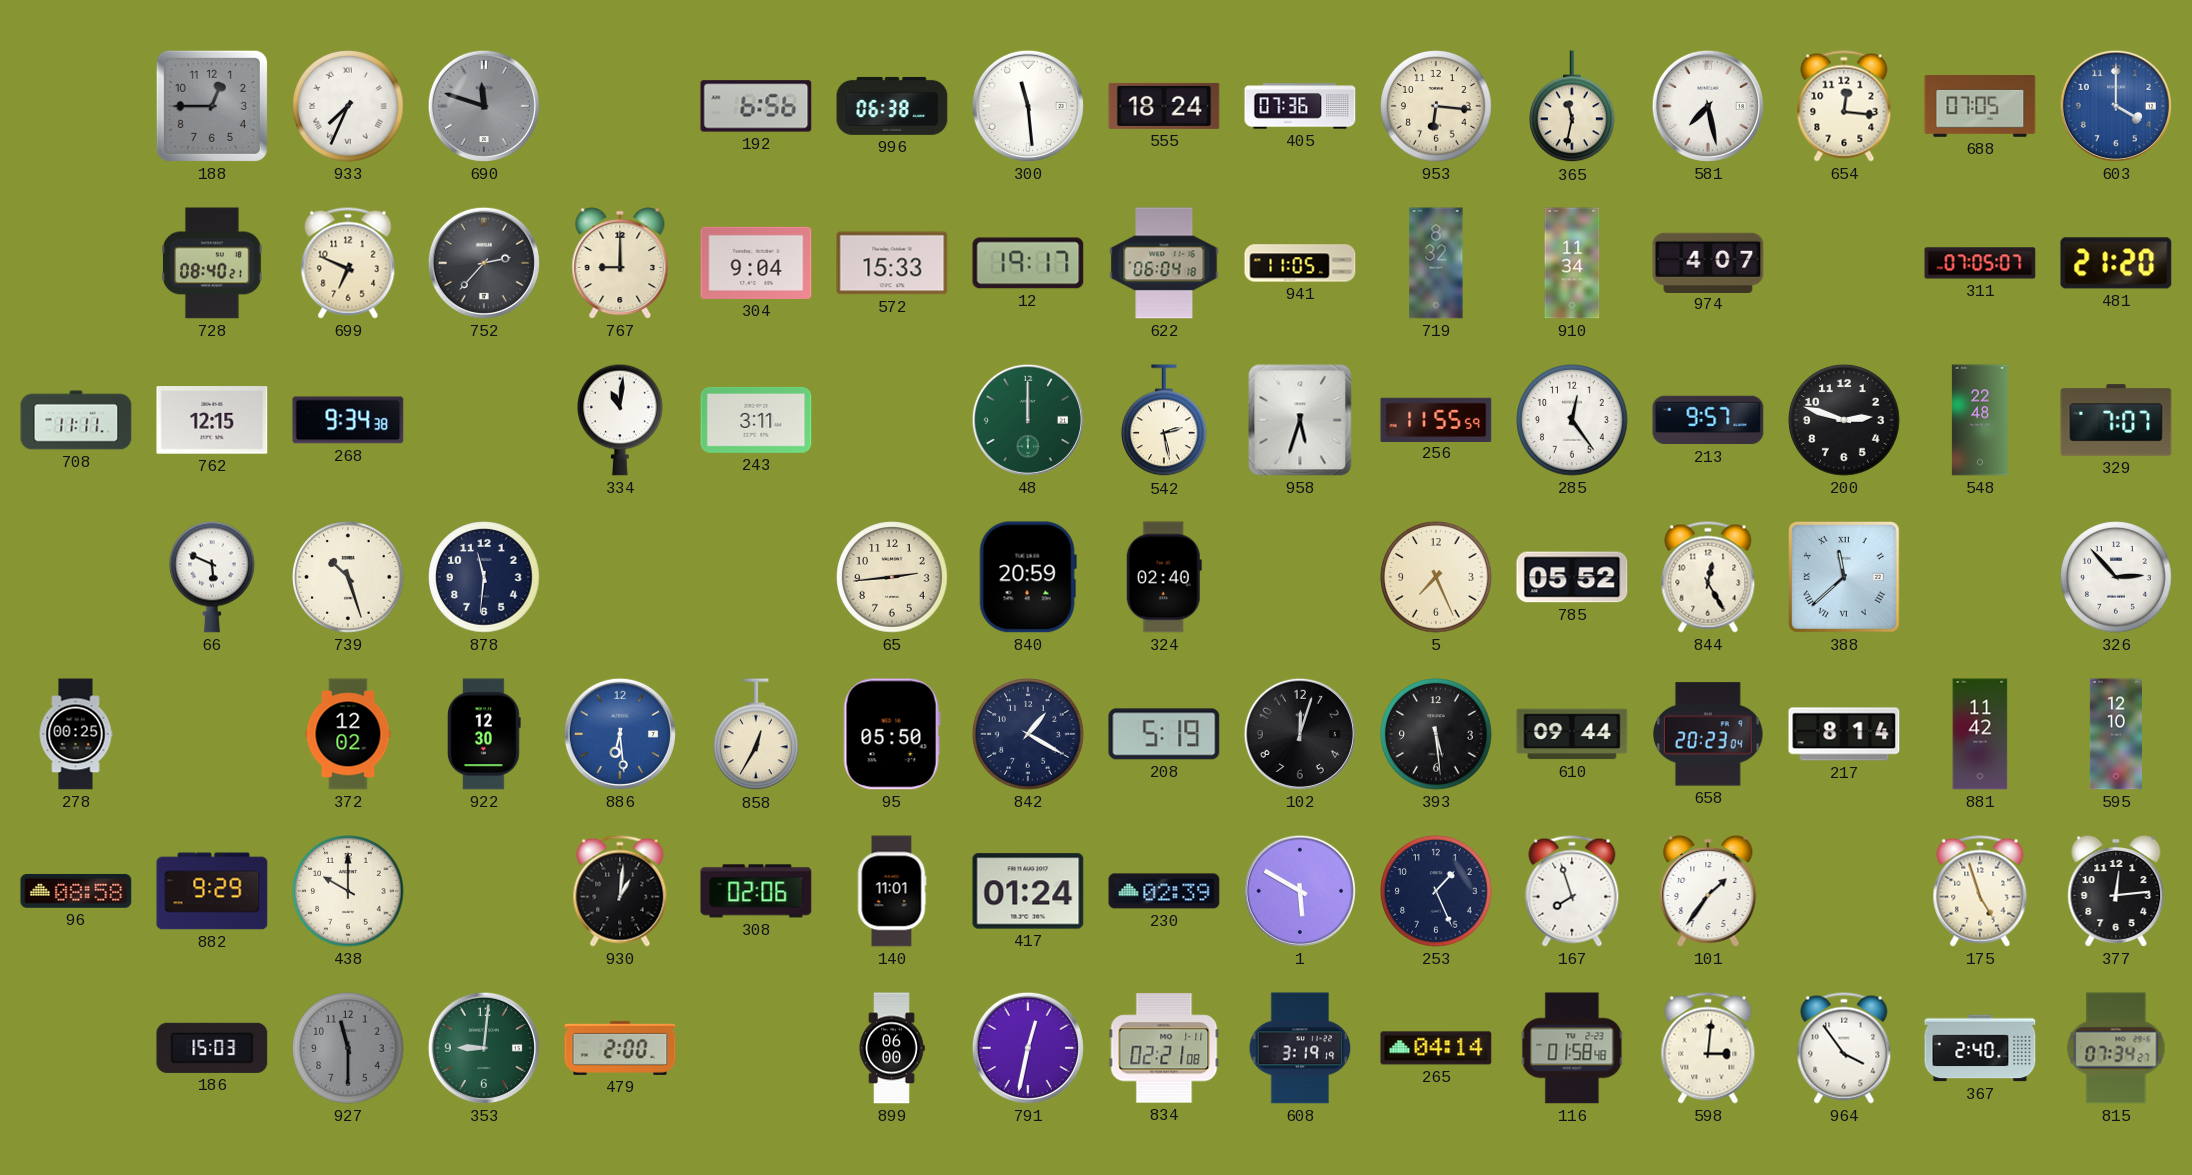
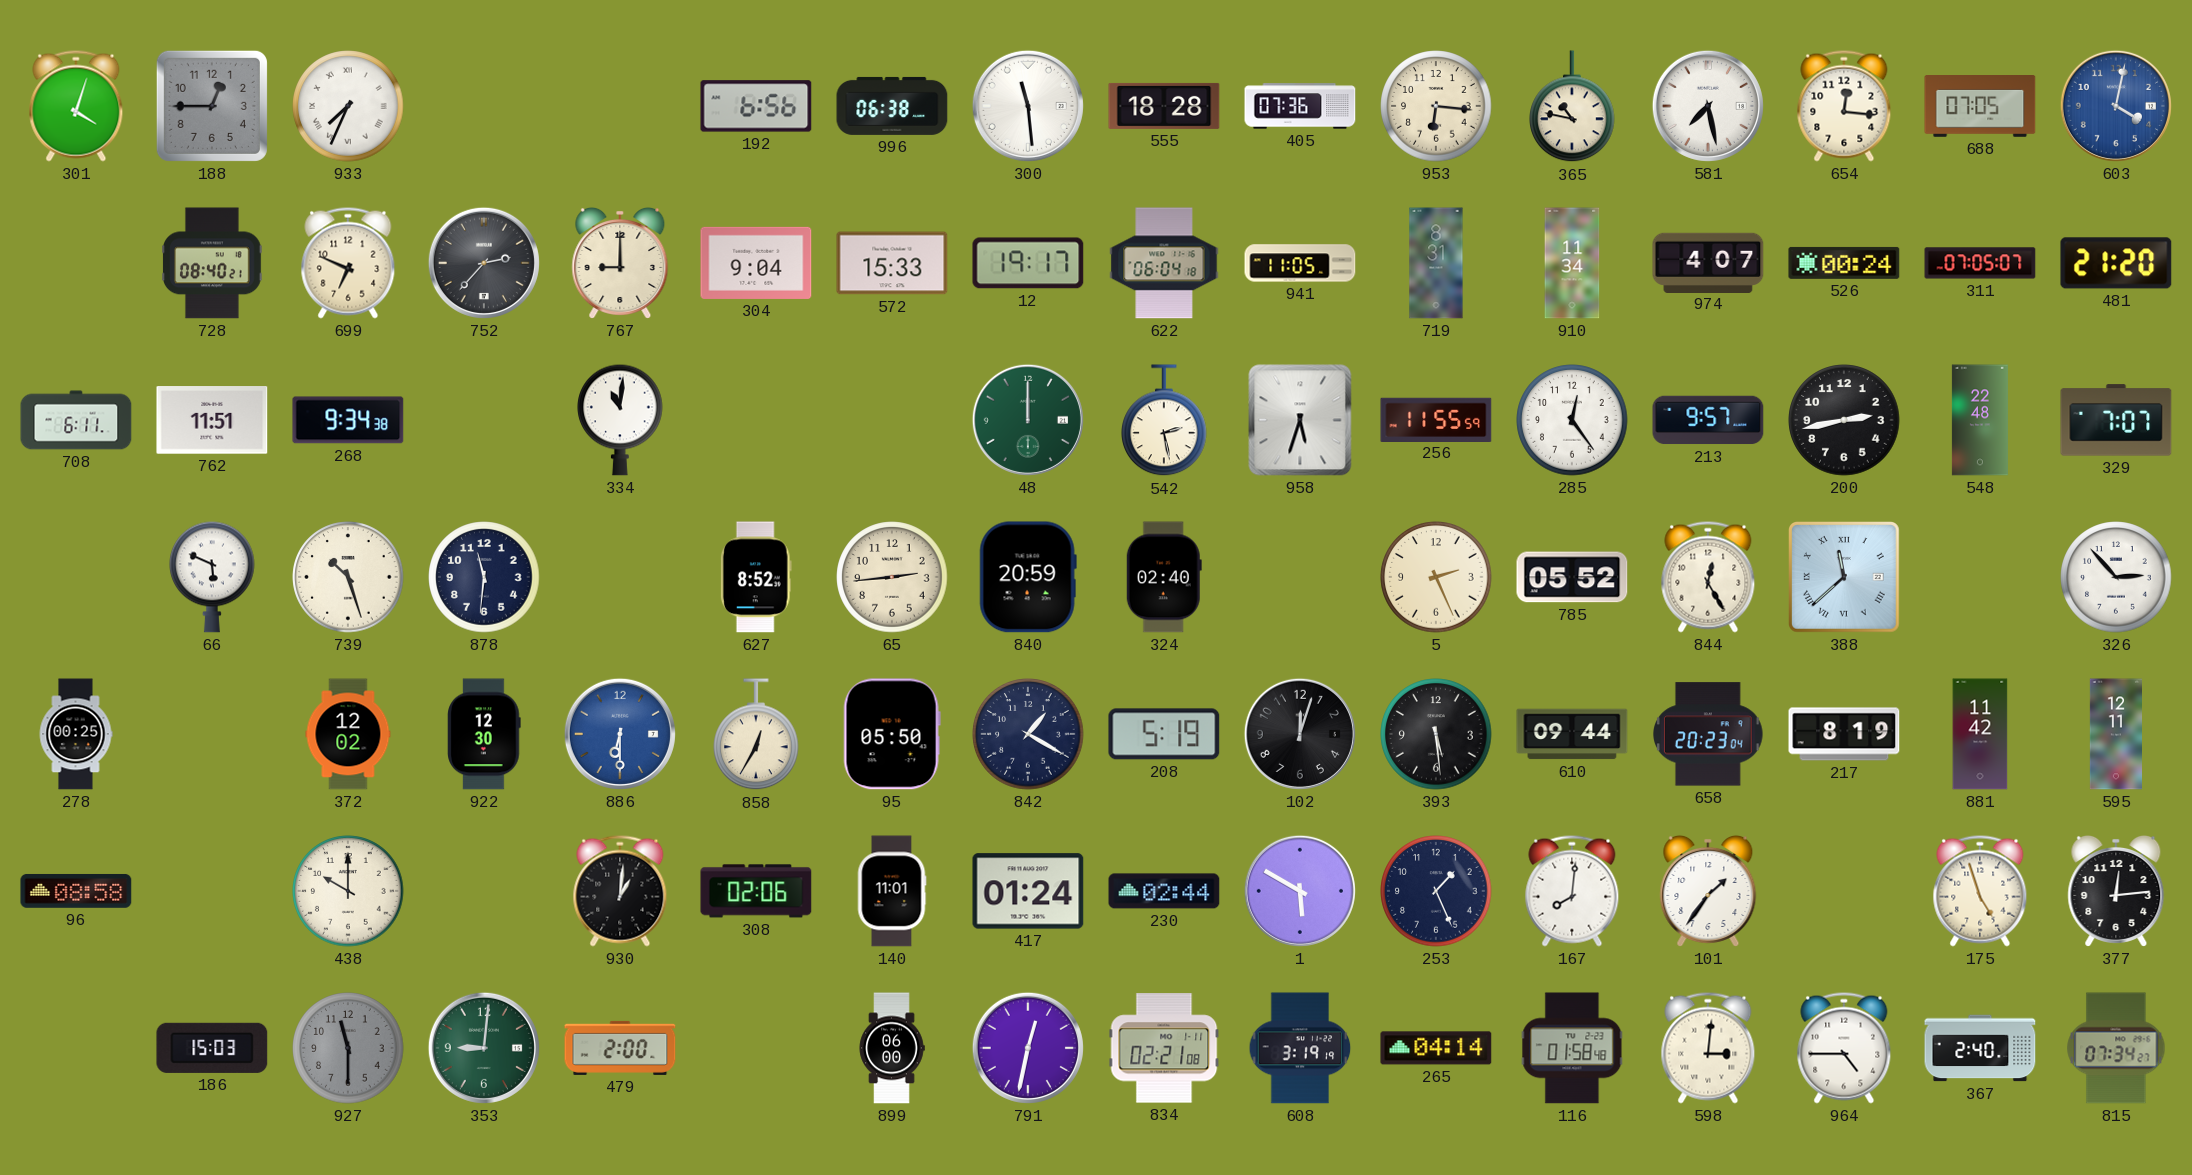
301: none -> 4:03
690: 11:48 -> none
555: 18:24 -> 18:28
365: 11:32 -> 10:47
603: 4:00 -> 4:02
719: 8:32 -> 8:31
526: none -> 00:24
708: 11:11 -> 6:11
762: 12:15 -> 11:51
243: 3:11 -> none
200: 2:48 -> 2:43
627: none -> 8:52
5: 7:26 -> 2:26
886: 6:29 -> 6:30
217: 8:14 -> 8:19
595: 12:10 -> 12:11
882: 9:29 -> none
230: 02:39 -> 02:44
167: 7:57 -> 8:01
964: 3:54 -> 4:45
